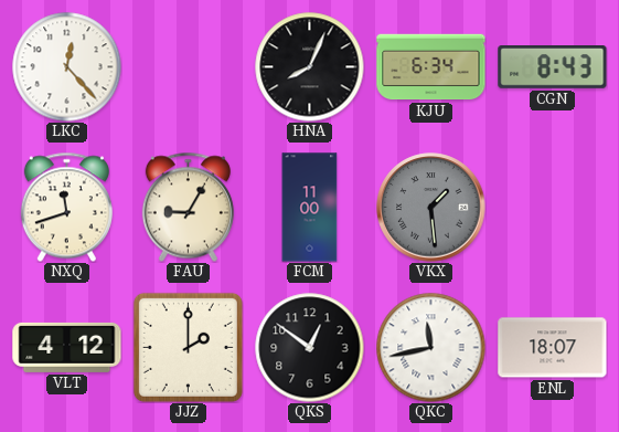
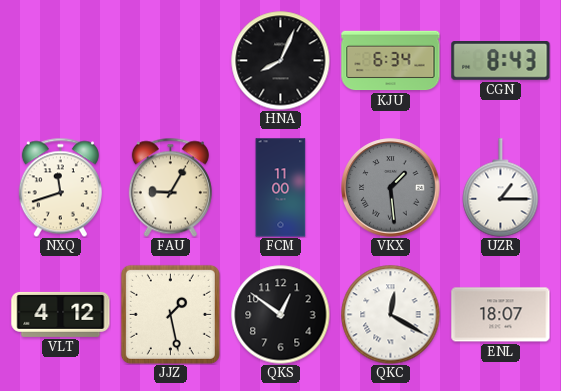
LKC: 12:23 -> none
UZR: none -> 1:15
JJZ: 2:00 -> 1:28
QKC: 11:43 -> 12:20
